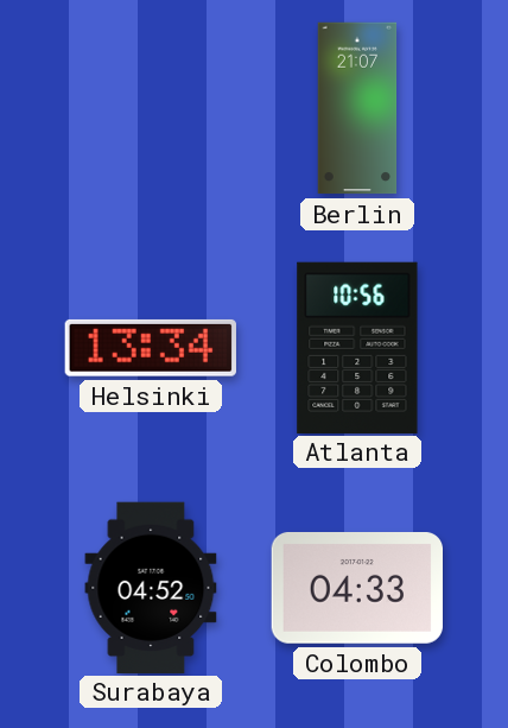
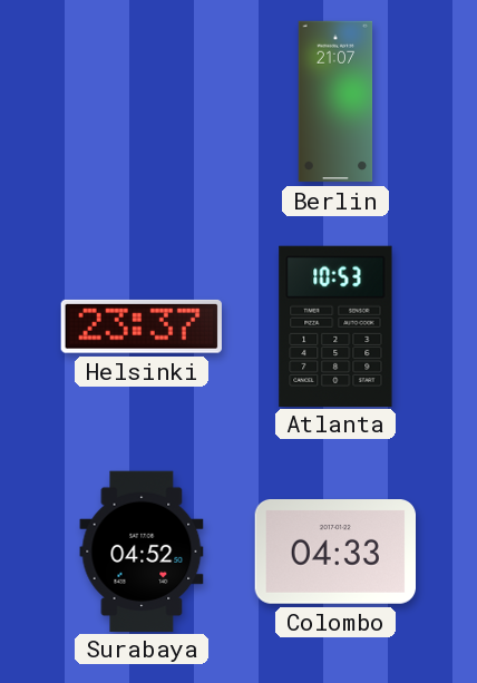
Helsinki: 13:34 -> 23:37
Atlanta: 10:56 -> 10:53
